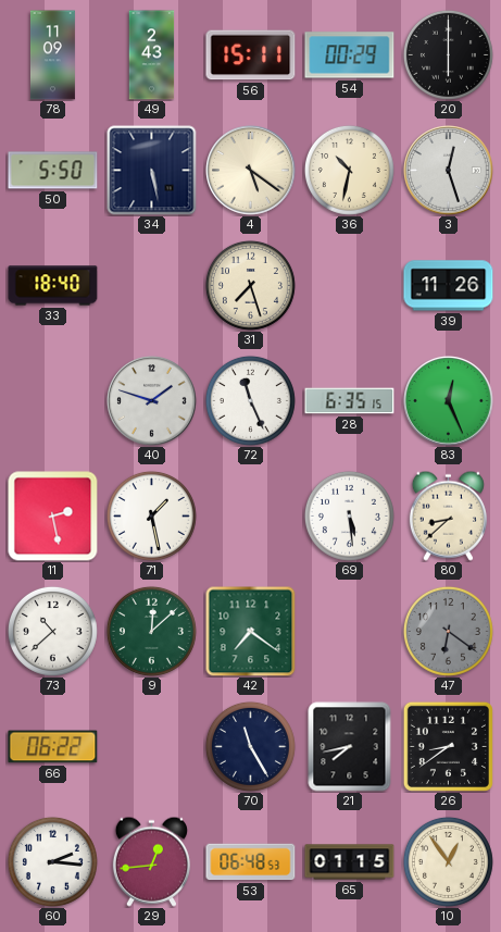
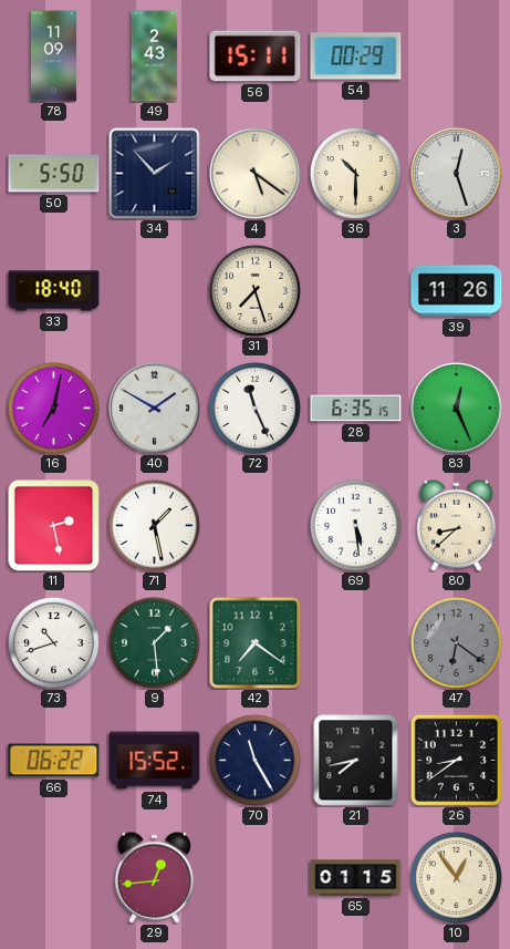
20: 6:00 -> none
34: 5:28 -> 1:53
36: 10:32 -> 10:30
16: none -> 7:02
40: 1:48 -> 1:50
73: 10:38 -> 10:42
9: 12:08 -> 1:29
74: none -> 15:52
60: 2:16 -> none
53: 06:48 -> none
